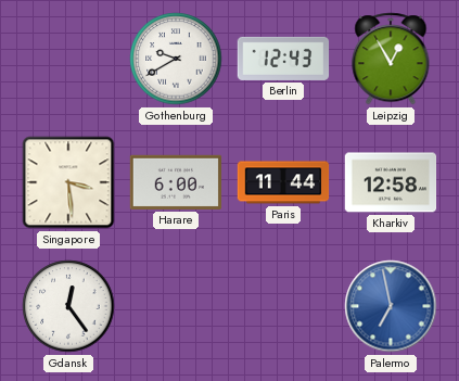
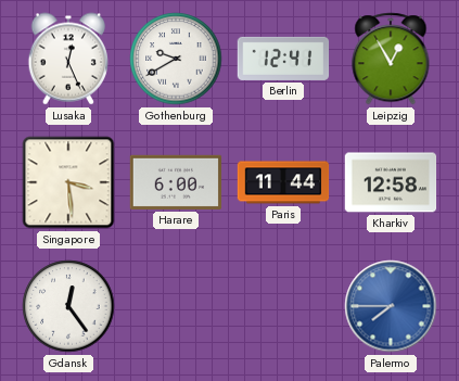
Lusaka: none -> 12:26
Berlin: 12:43 -> 12:41
Palermo: 6:58 -> 7:45
